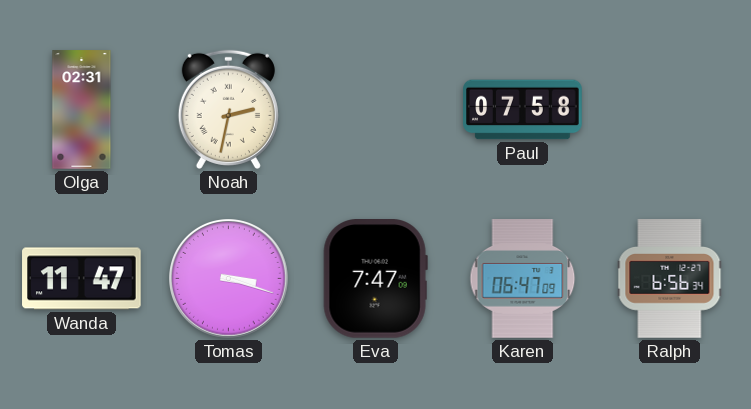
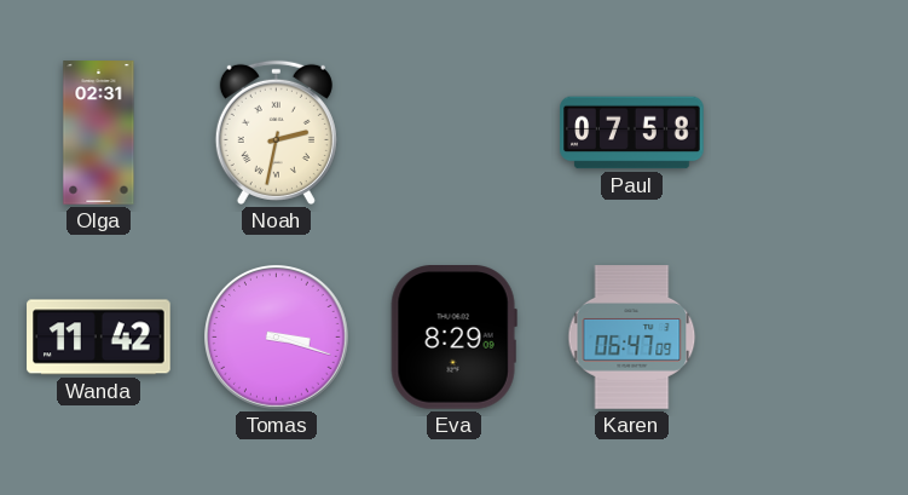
Wanda: 11:47 -> 11:42
Eva: 7:47 -> 8:29
Ralph: 6:56 -> none
